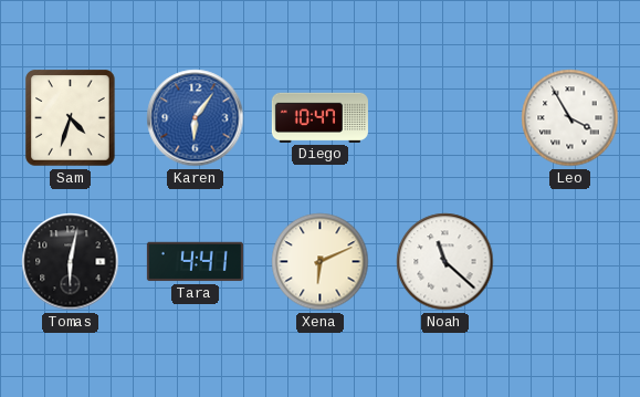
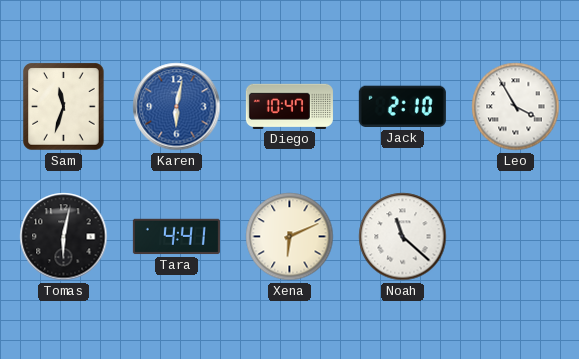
Sam: 4:33 -> 11:33
Karen: 6:06 -> 6:02
Jack: none -> 2:10
